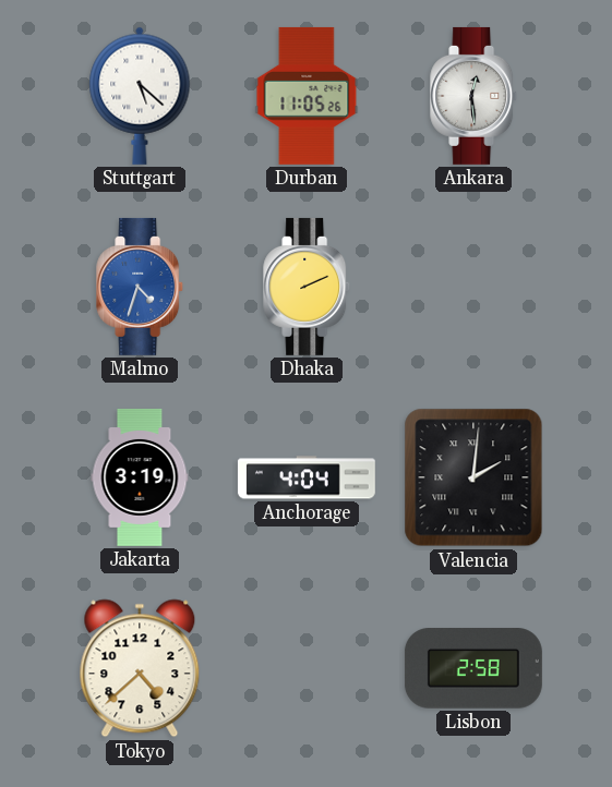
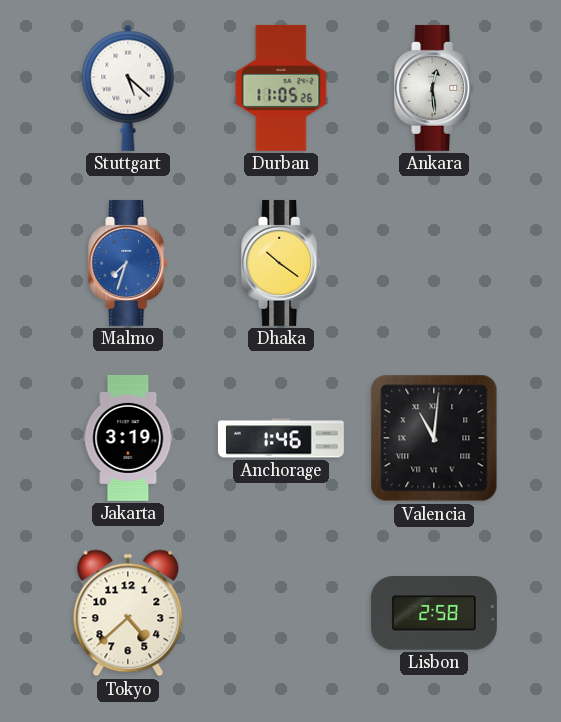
Malmo: 4:33 -> 7:33
Dhaka: 2:11 -> 10:21
Anchorage: 4:04 -> 1:46
Valencia: 2:01 -> 11:01
